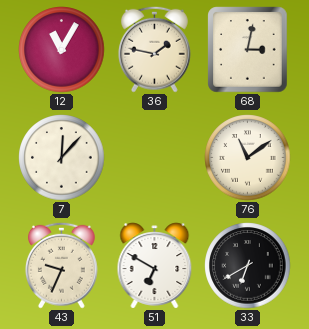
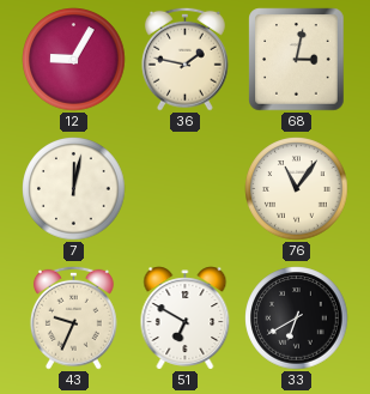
12: 11:05 -> 9:05
7: 12:07 -> 12:02
76: 11:09 -> 11:06
